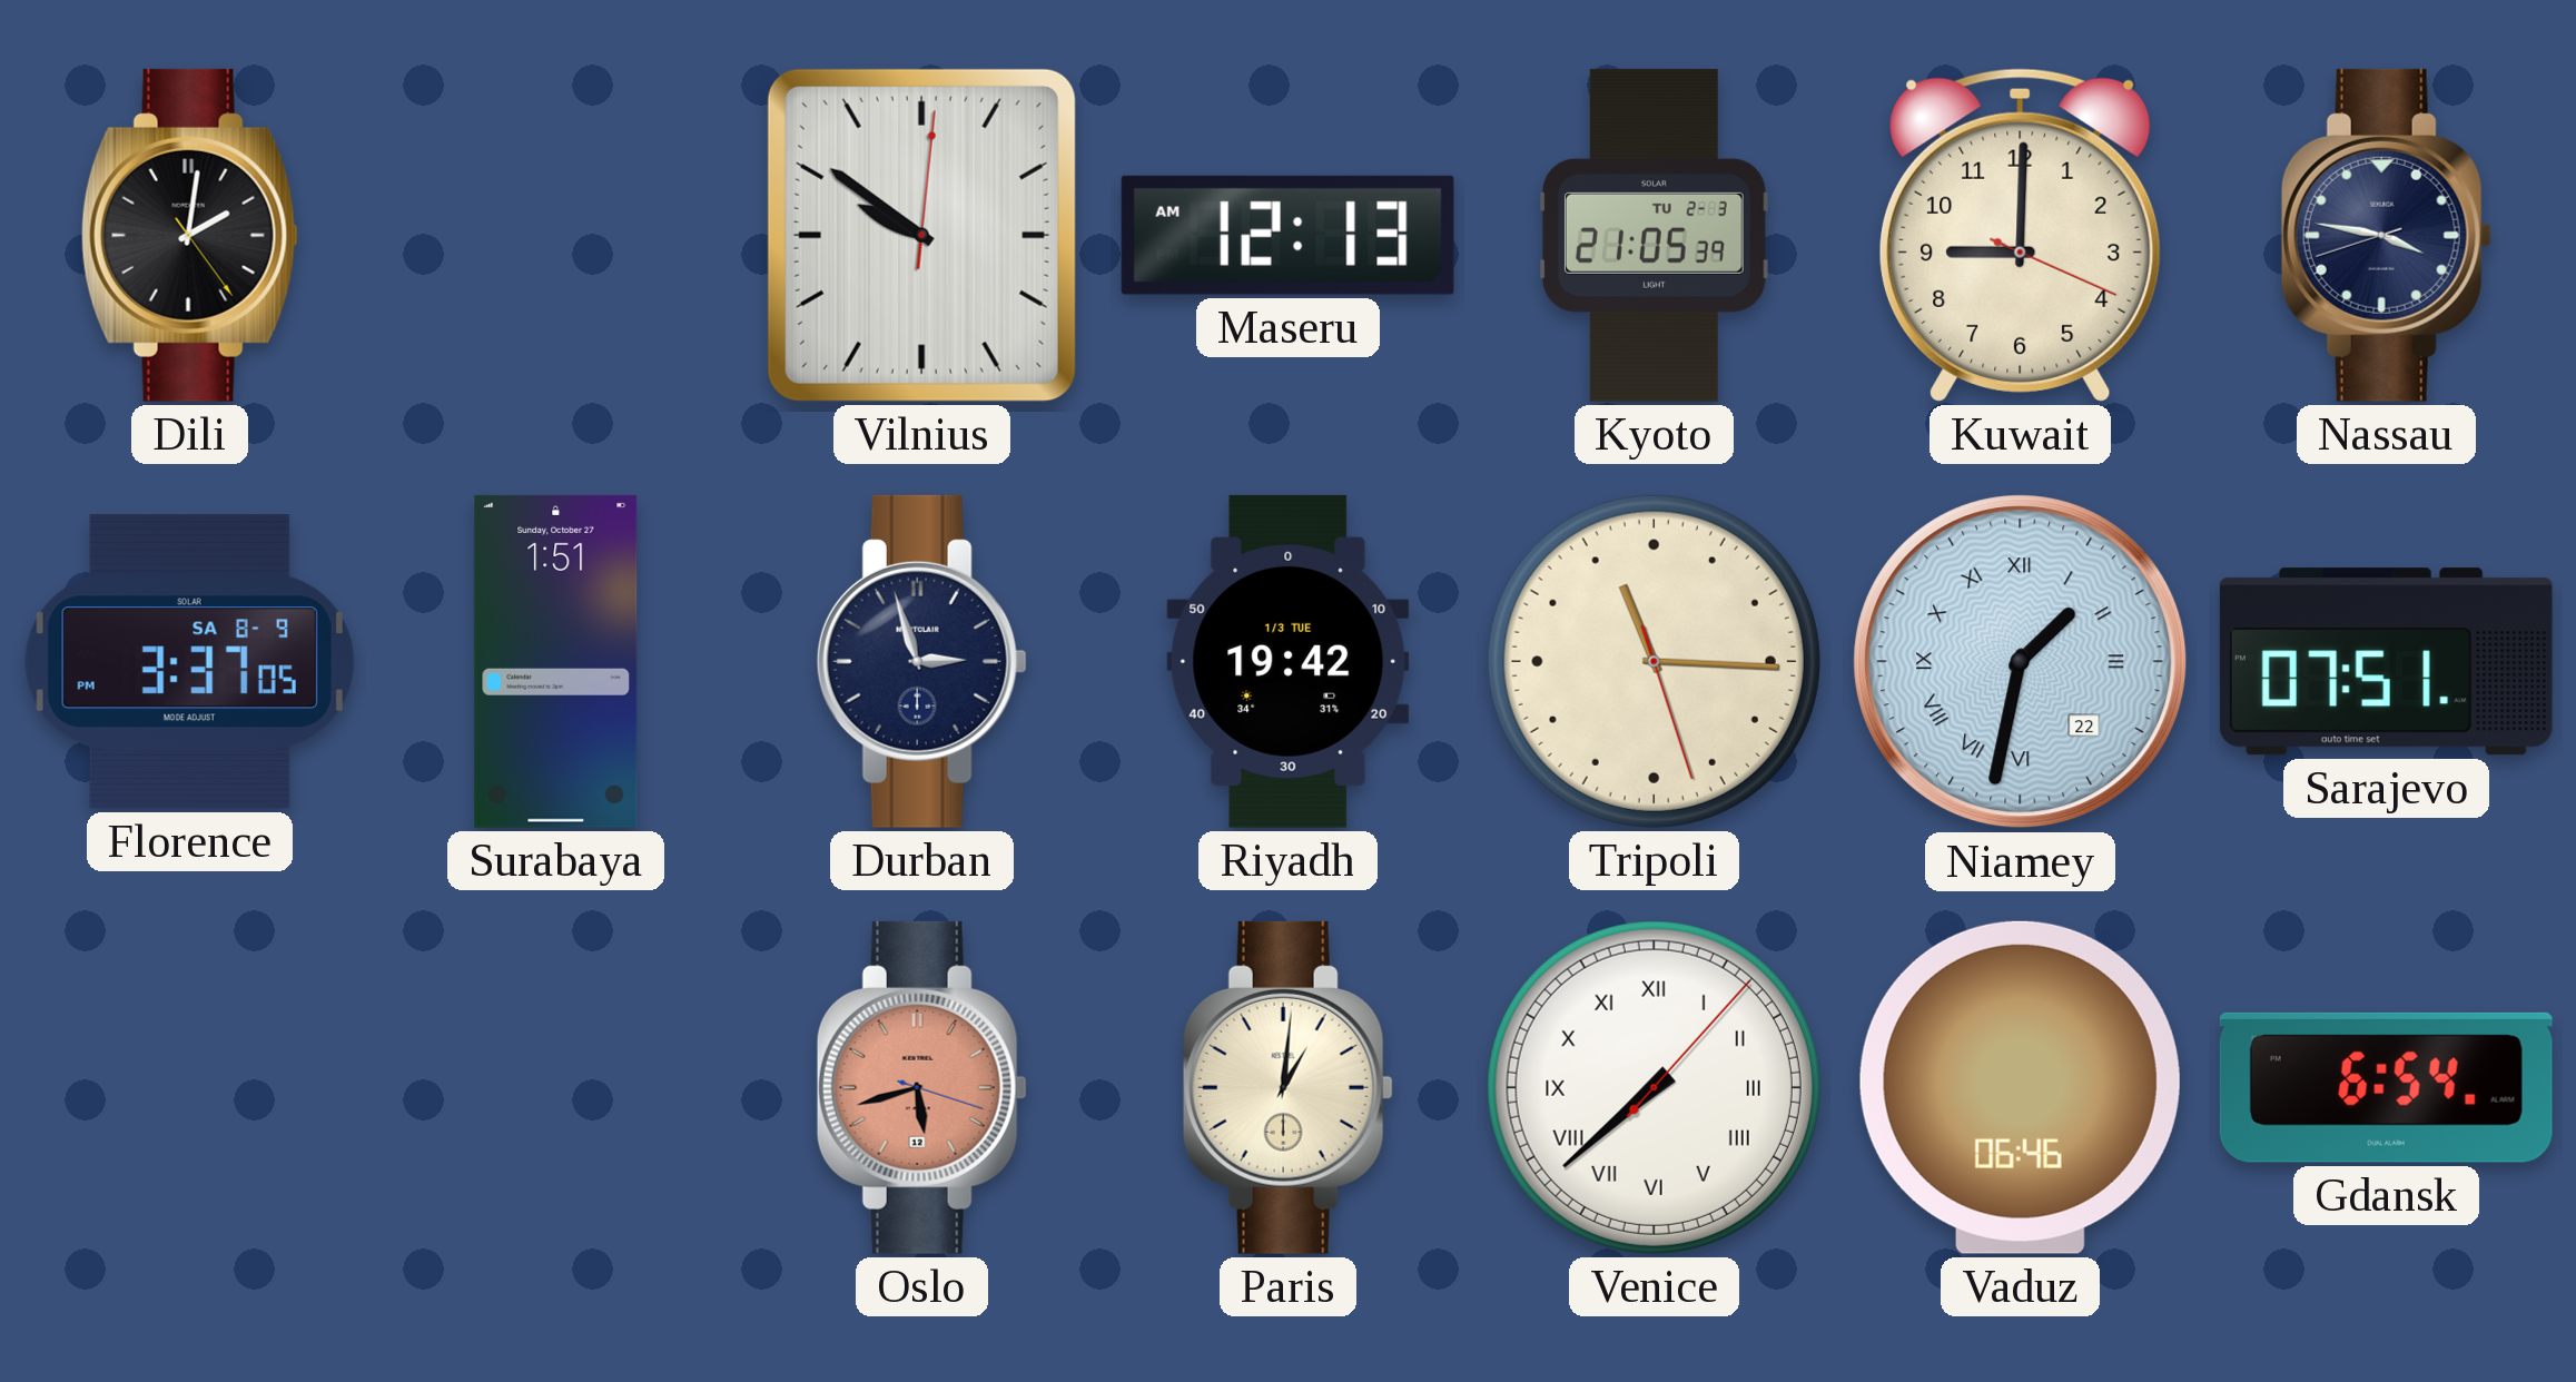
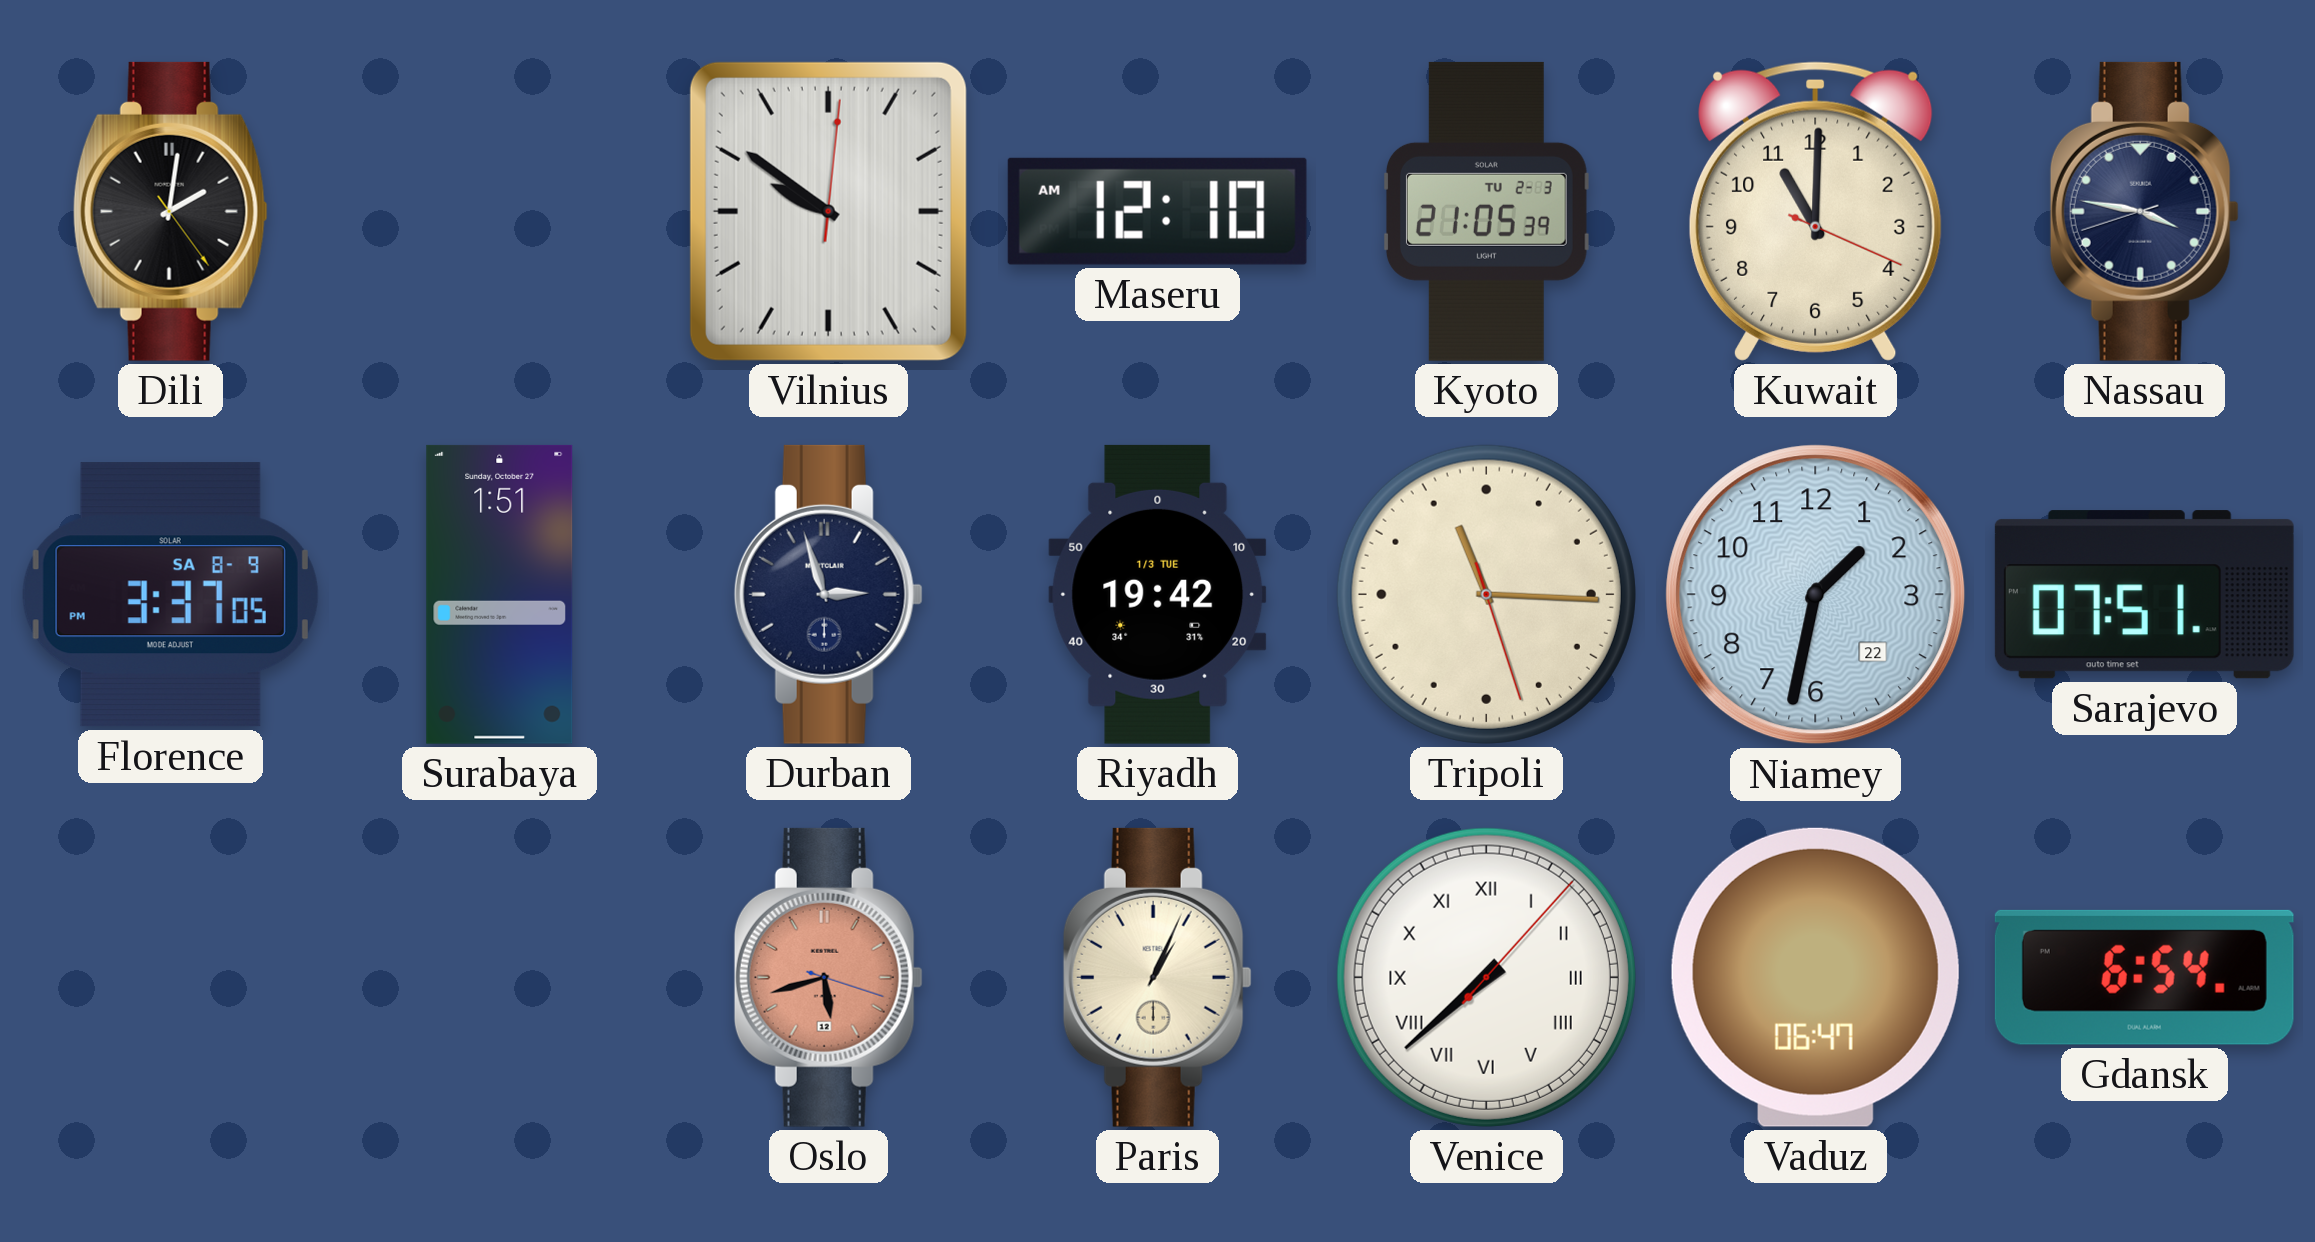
Maseru: 12:13 -> 12:10
Kuwait: 9:00 -> 11:00
Niamey numerals: Roman -> Arabic
Paris: 1:01 -> 1:04
Vaduz: 06:46 -> 06:47
